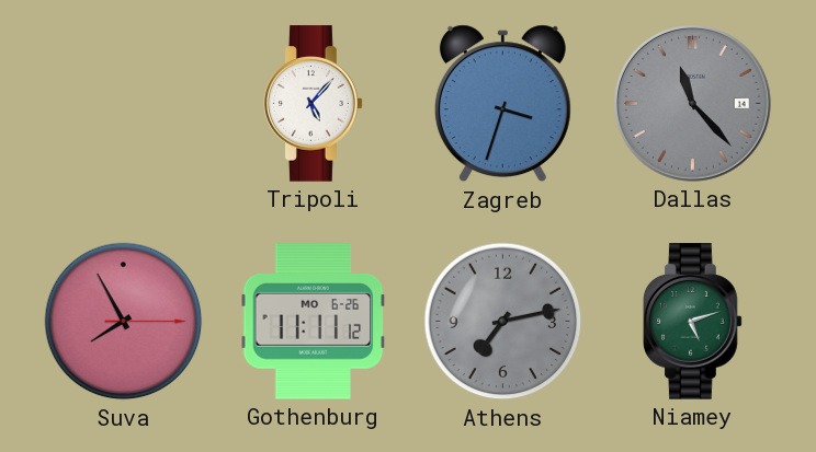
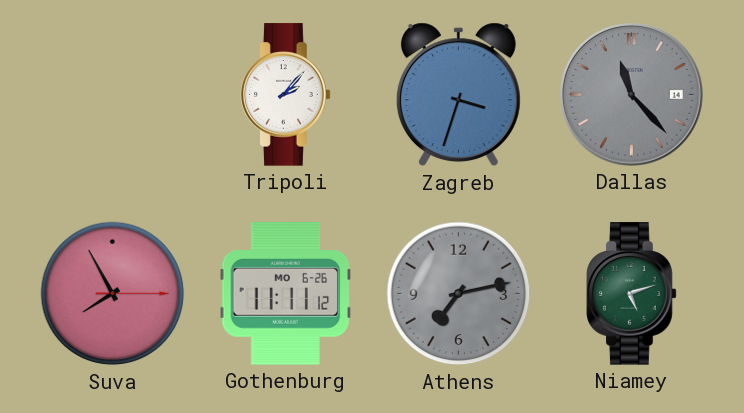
Tripoli: 5:07 -> 2:07
